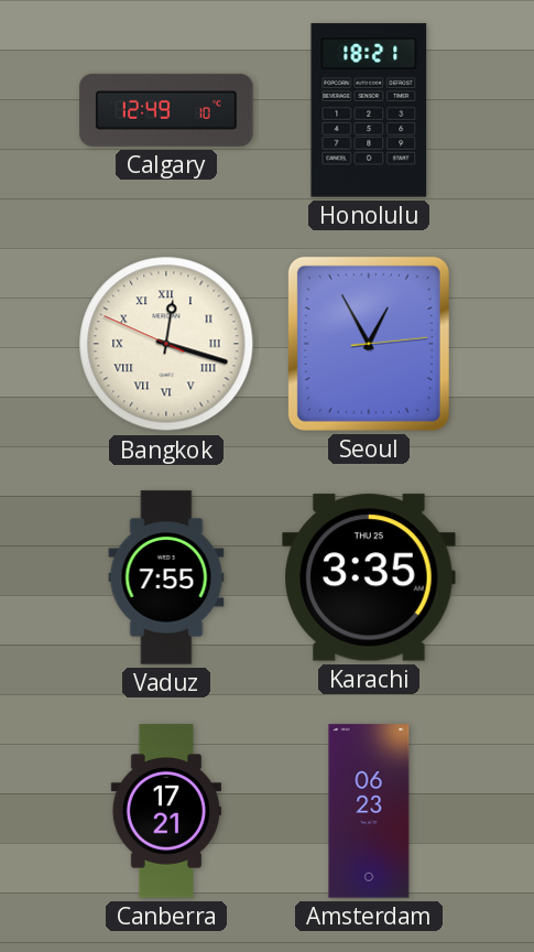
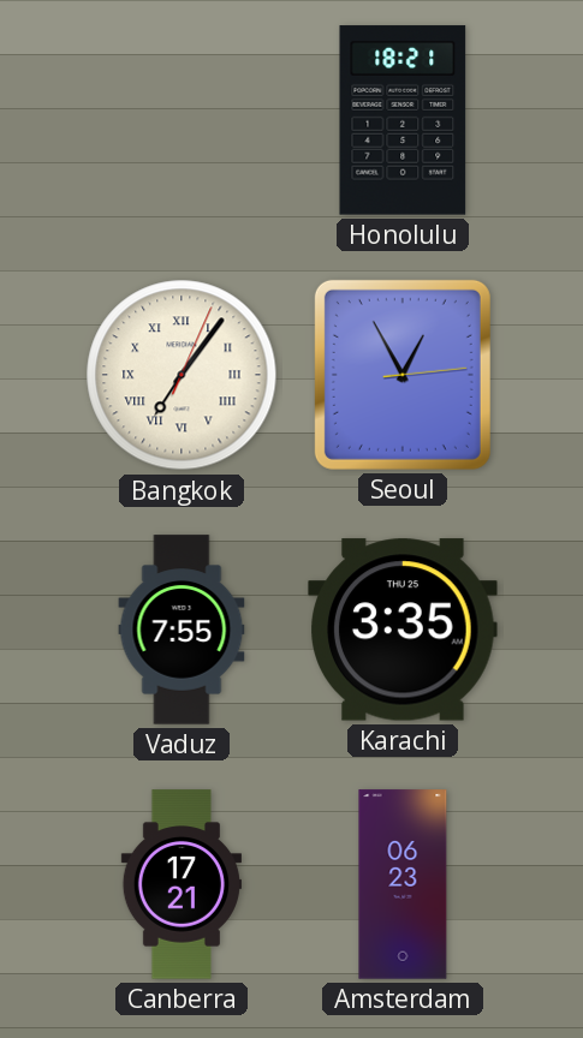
Calgary: 12:49 -> none
Bangkok: 12:17 -> 7:06
